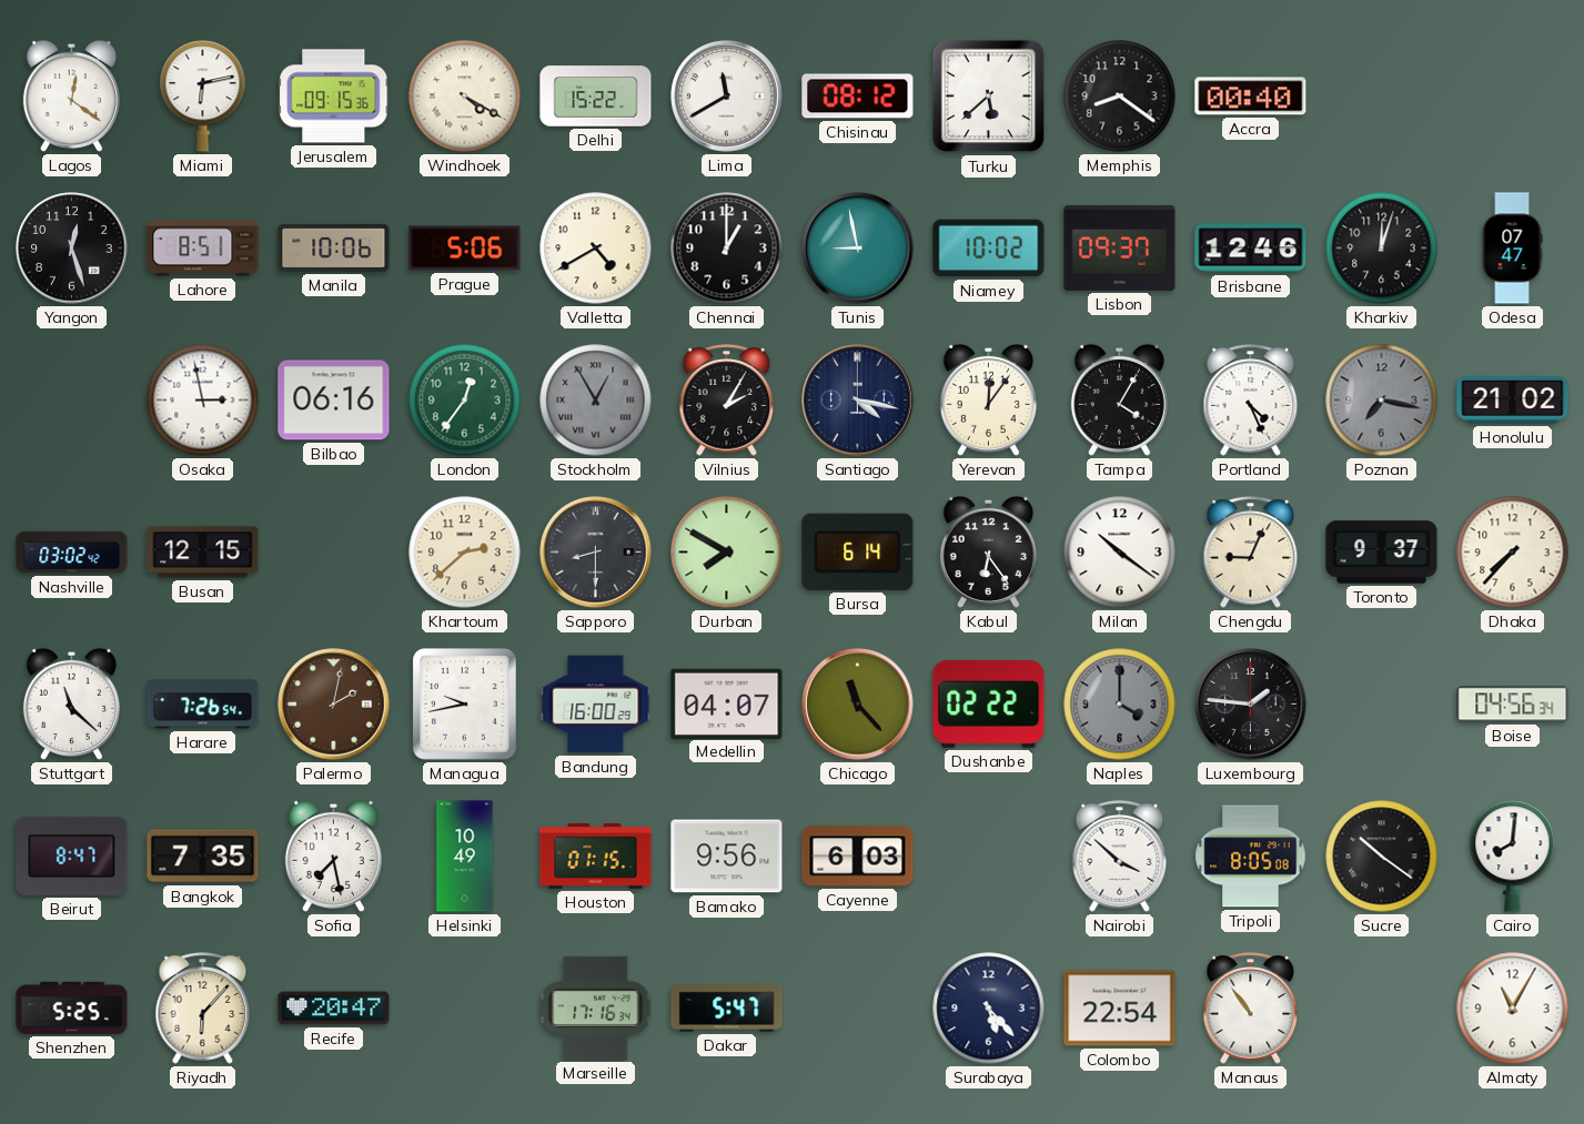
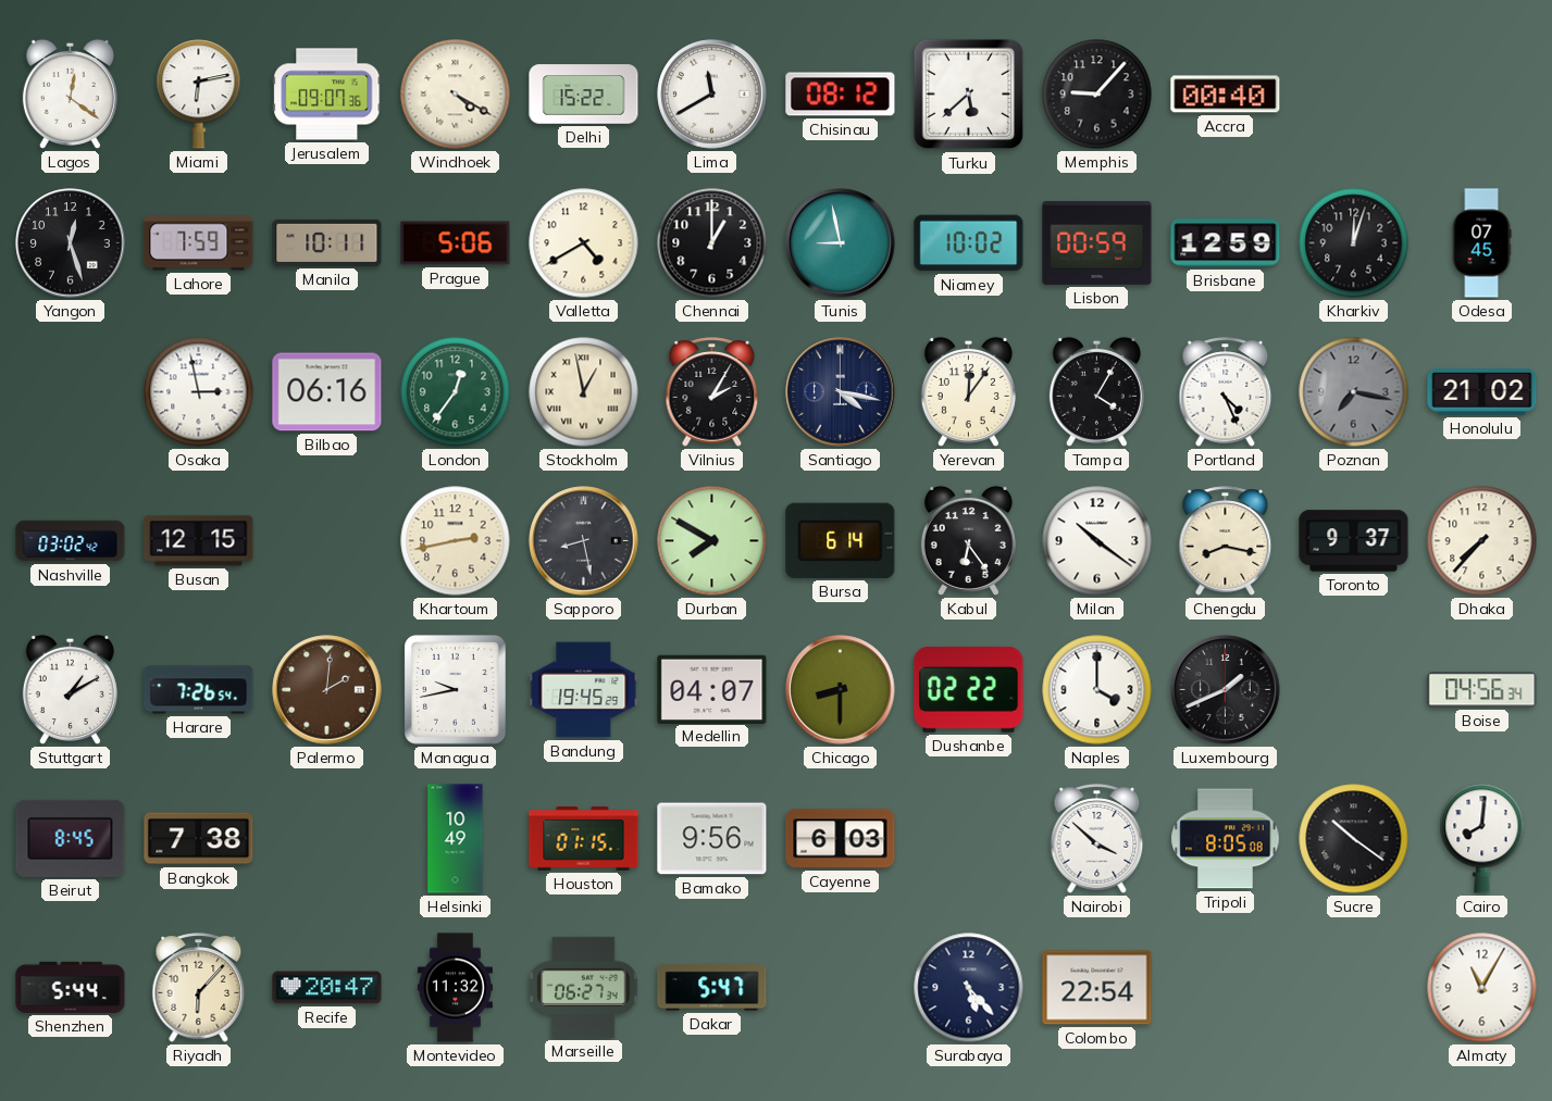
Jerusalem: 09:15 -> 09:07
Memphis: 8:21 -> 9:07
Lahore: 8:51 -> 7:59
Manila: 10:06 -> 10:11
Lisbon: 09:37 -> 00:59
Brisbane: 12:46 -> 12:59
Odesa: 07:47 -> 07:45
Stockholm: 12:55 -> 12:58
Stockholm dial: grey -> cream
Khartoum: 2:38 -> 2:43
Sapporo: 8:30 -> 8:28
Chengdu: 9:04 -> 8:17
Stuttgart: 11:22 -> 1:10
Palermo: 2:02 -> 2:01
Bandung: 16:00 -> 19:45
Chicago: 11:23 -> 8:30
Naples dial: grey -> white
Luxembourg: 1:46 -> 1:41
Beirut: 8:47 -> 8:45
Bangkok: 7:35 -> 7:38
Sofia: 7:28 -> none
Shenzhen: 5:25 -> 5:44
Montevideo: none -> 11:32
Marseille: 17:16 -> 06:27
Manaus: 10:54 -> none
